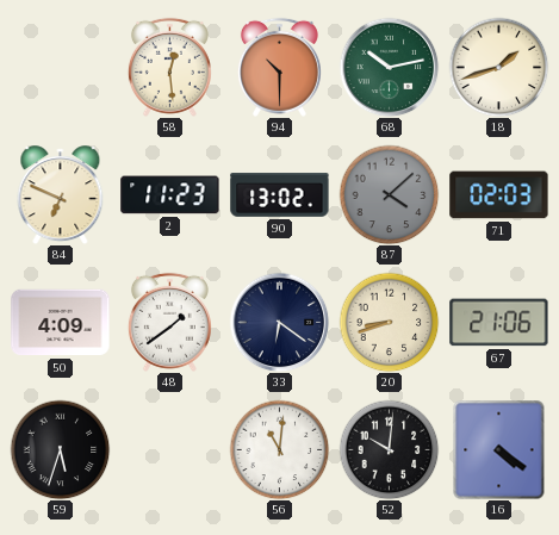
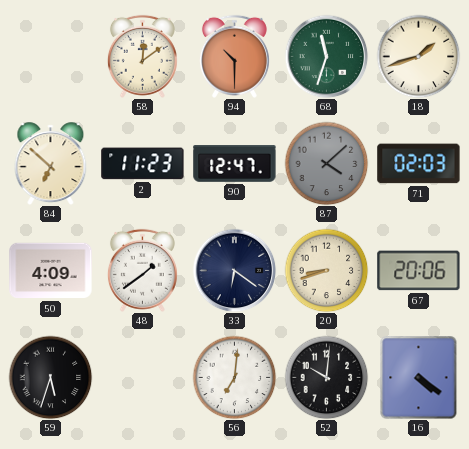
58: 12:29 -> 12:09
68: 10:13 -> 11:33
84: 6:49 -> 6:52
90: 13:02 -> 12:47
67: 21:06 -> 20:06
56: 11:01 -> 7:01
